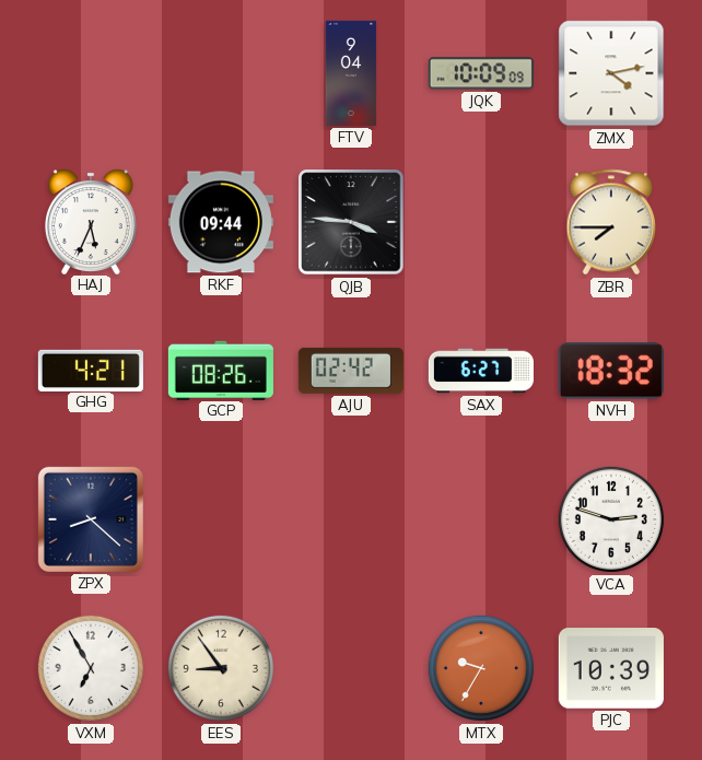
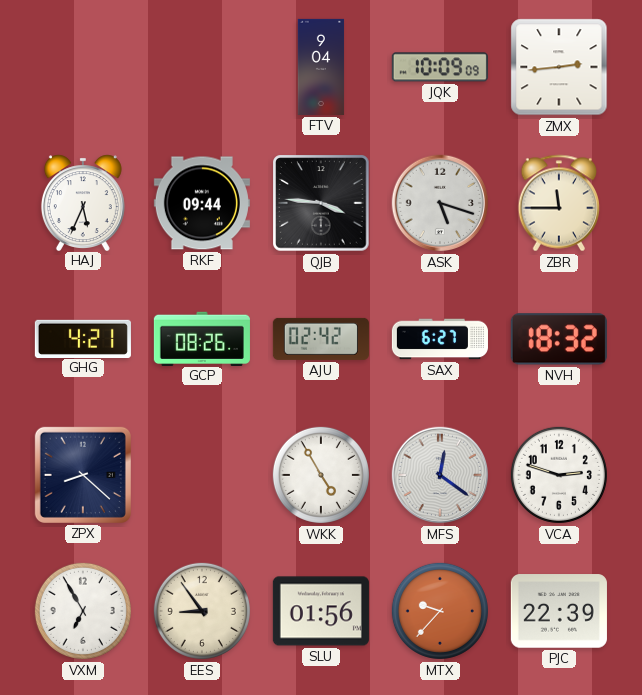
ZMX: 4:13 -> 2:44
ASK: none -> 5:18
ZBR: 7:45 -> 11:45
WKK: none -> 4:55
MFS: none -> 12:21
SLU: none -> 01:56
MTX: 9:35 -> 9:37
PJC: 10:39 -> 22:39
